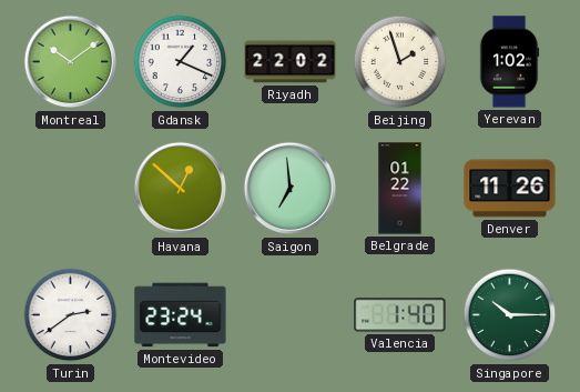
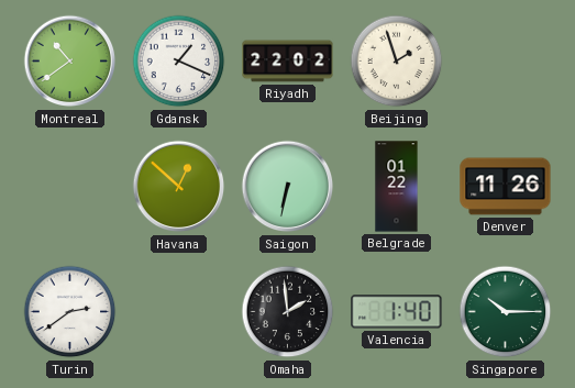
Montreal: 10:09 -> 10:39
Yerevan: 1:02 -> none
Saigon: 6:59 -> 6:32
Montevideo: 23:24 -> none
Omaha: none -> 1:59
